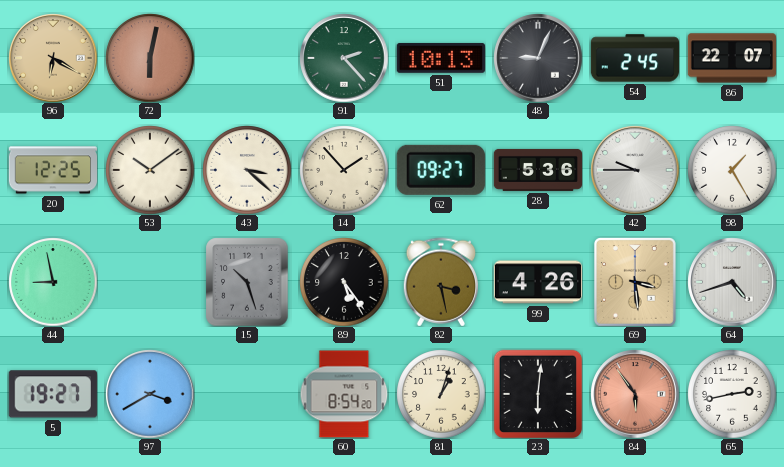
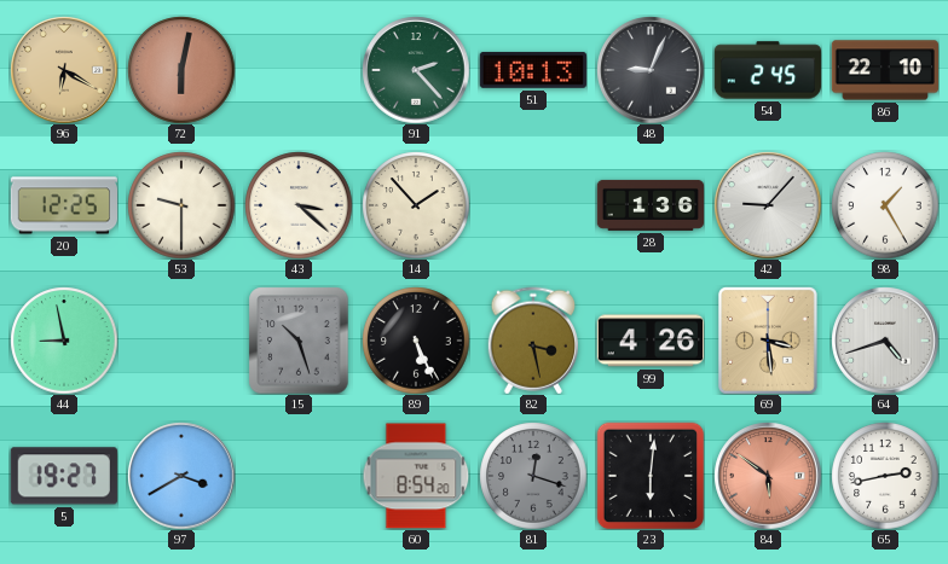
86: 22:07 -> 22:10
53: 10:09 -> 9:30
62: 09:27 -> none
28: 5:36 -> 1:36
42: 9:45 -> 9:07
89: 5:24 -> 5:26
81: 1:03 -> 12:18
81 dial: cream -> grey
84: 5:54 -> 5:51
